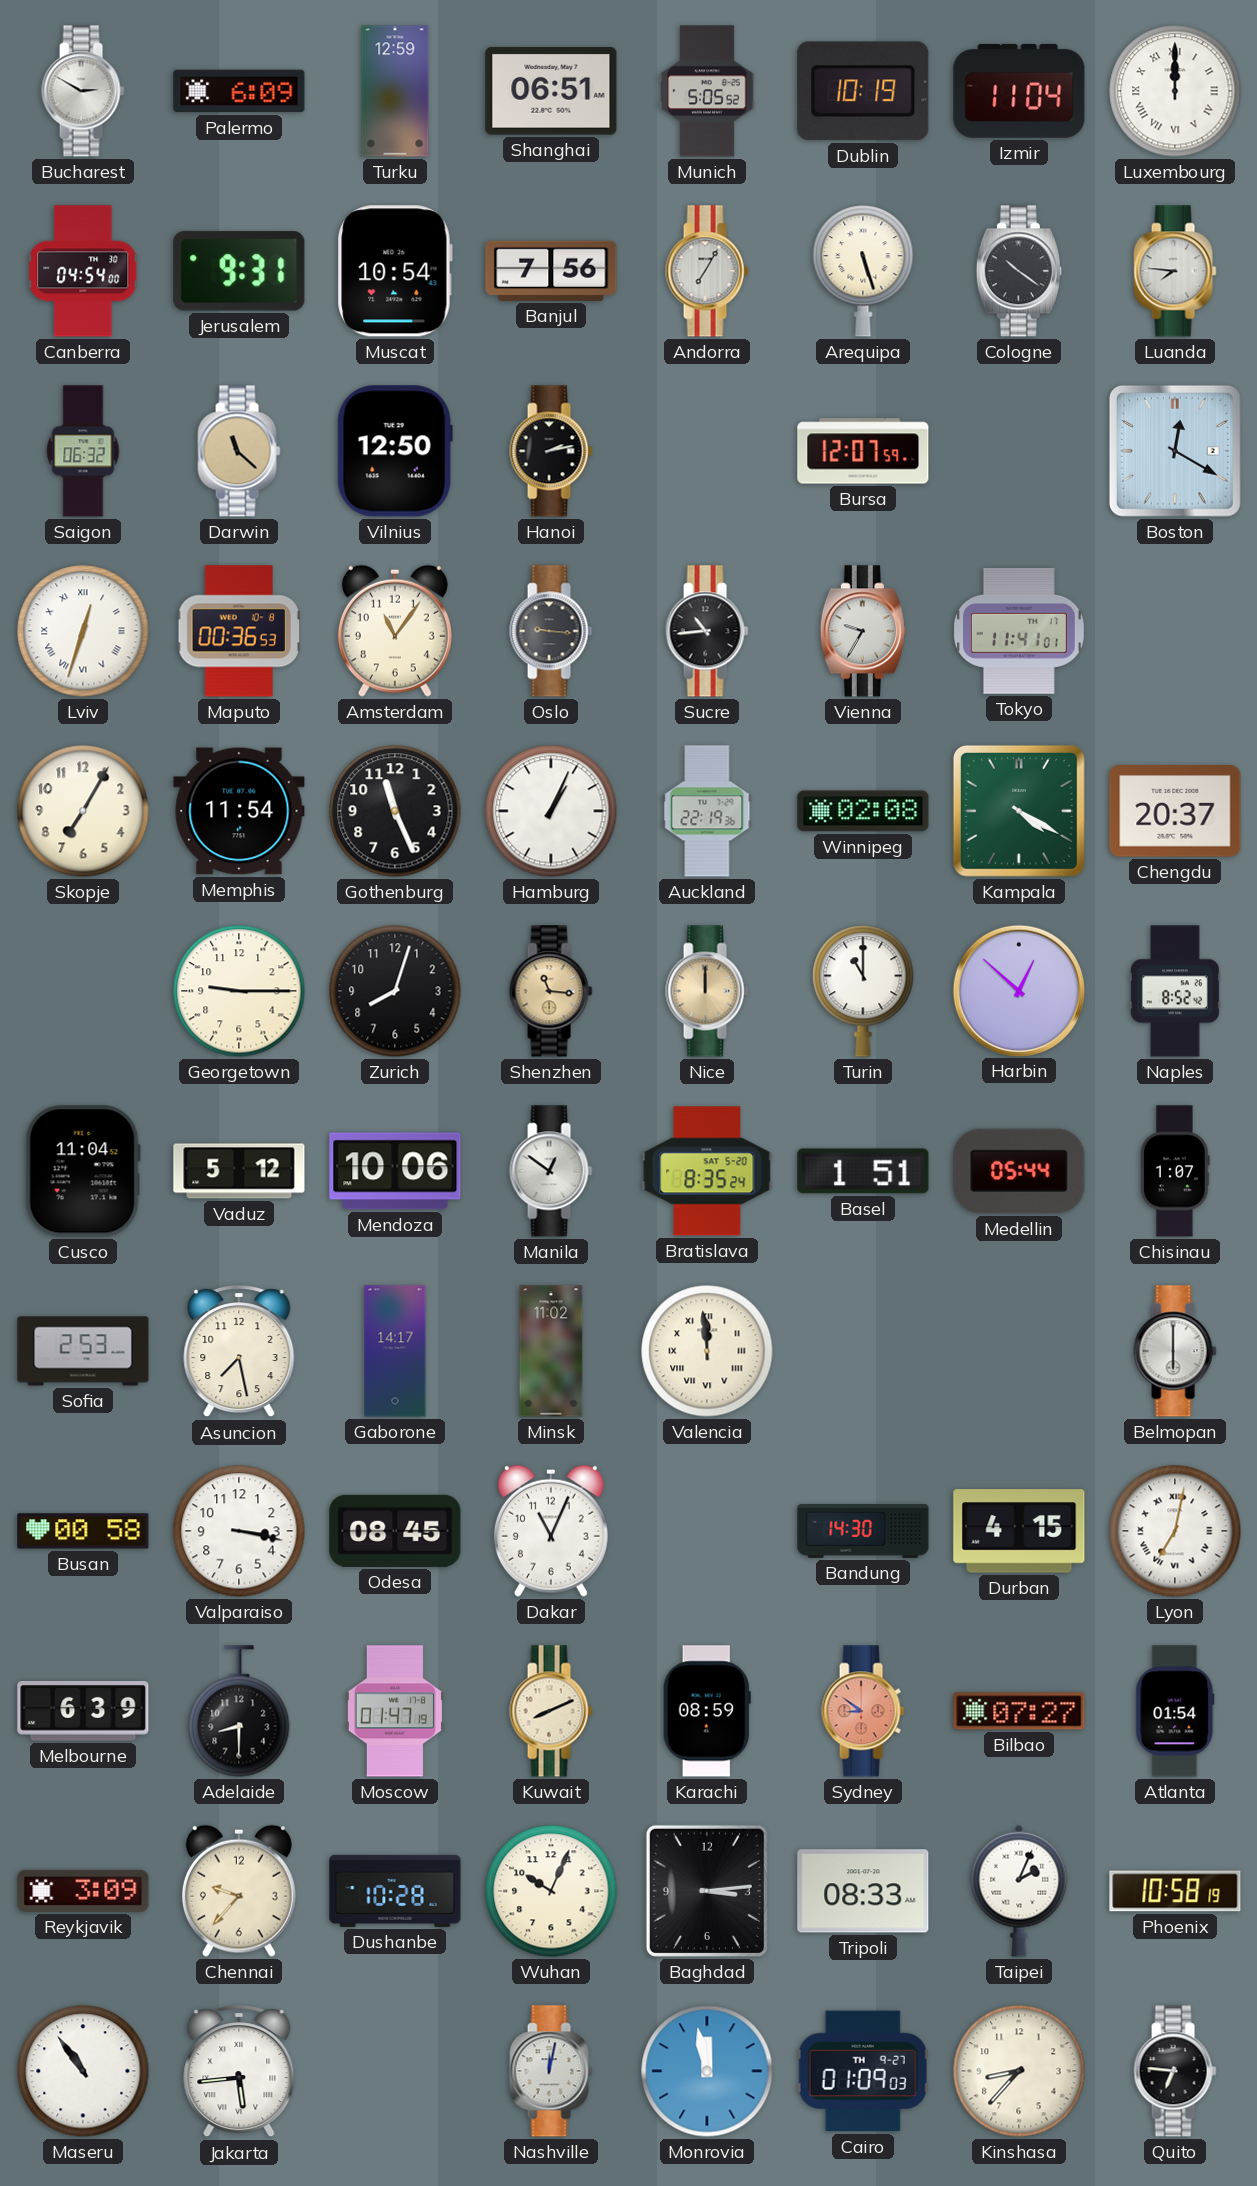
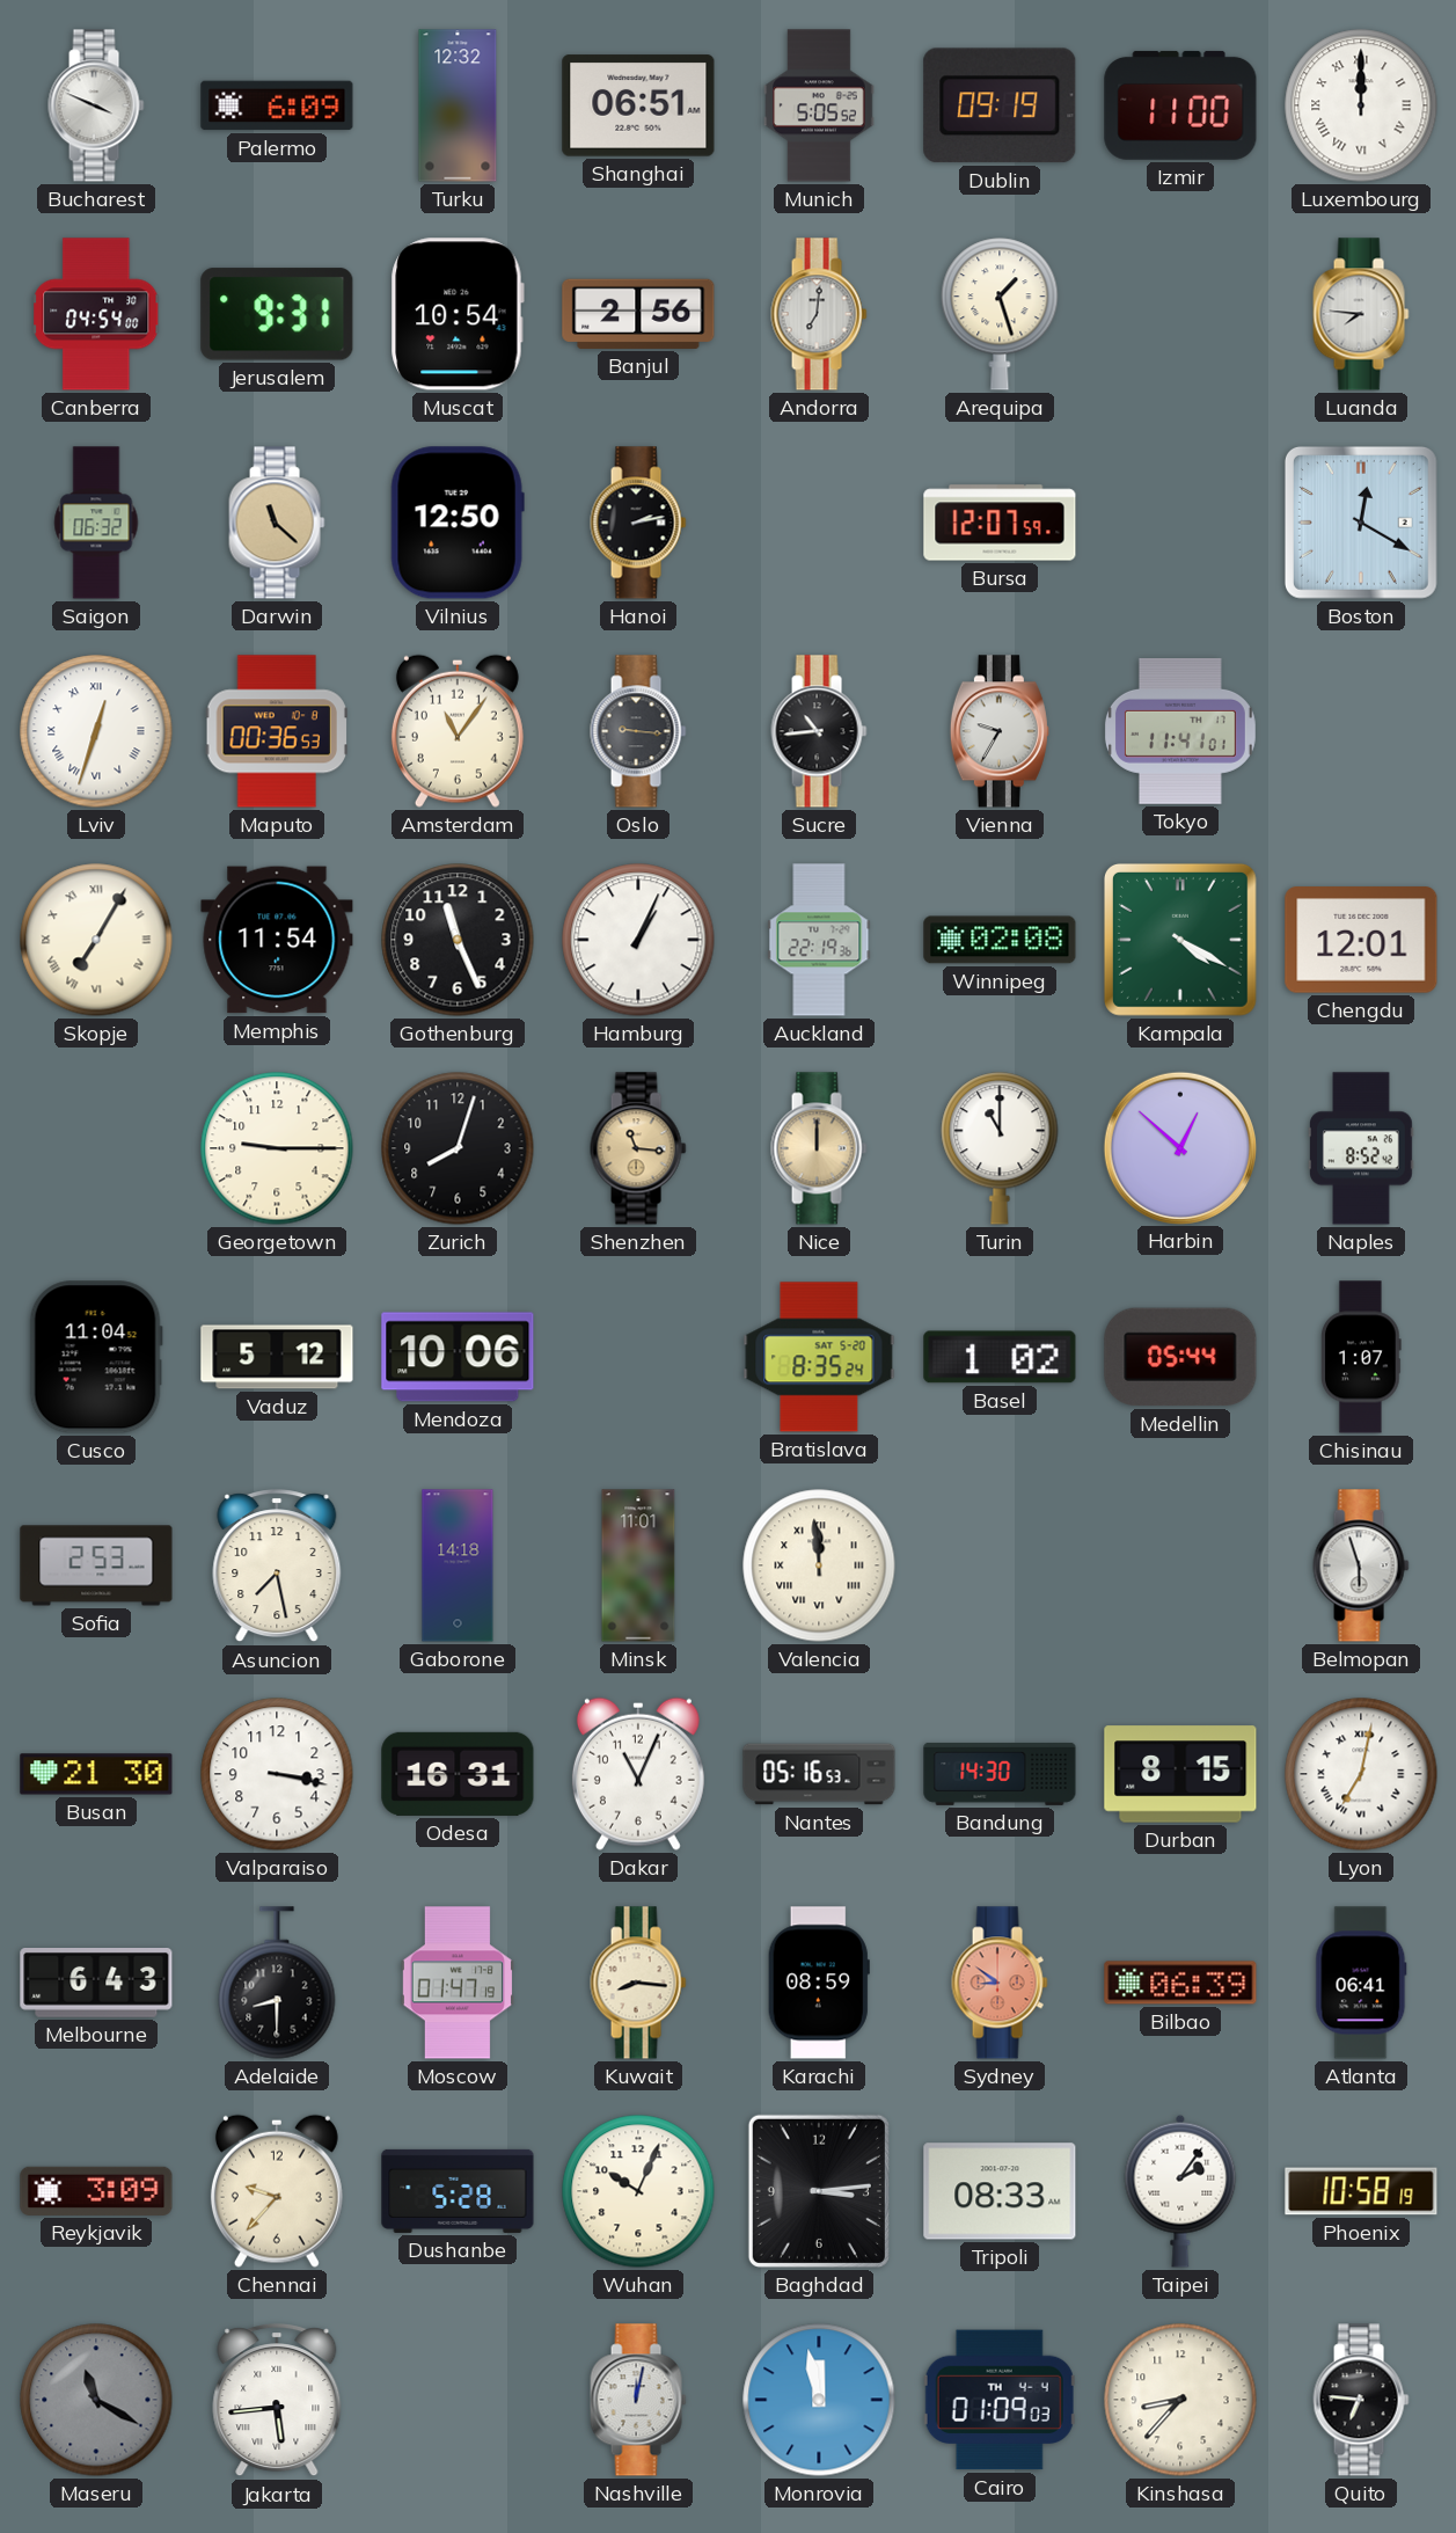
Bucharest: 2:50 -> 3:49
Turku: 12:59 -> 12:32
Dublin: 10:19 -> 09:19
Izmir: 11:04 -> 11:00
Banjul: 7:56 -> 2:56
Andorra: 7:05 -> 7:01
Arequipa: 5:27 -> 1:27
Cologne: 10:21 -> none
Skopje numerals: Arabic -> Roman
Chengdu: 20:37 -> 12:01
Manila: 12:51 -> none
Basel: 1:51 -> 1:02
Gaborone: 14:17 -> 14:18
Minsk: 11:02 -> 11:01
Belmopan: 6:00 -> 5:57
Busan: 00:58 -> 21:30
Odesa: 08:45 -> 16:31
Nantes: none -> 05:16
Durban: 4:15 -> 8:15
Melbourne: 6:39 -> 6:43
Kuwait: 8:11 -> 8:16
Bilbao: 07:27 -> 06:39
Atlanta: 01:54 -> 06:41
Dushanbe: 10:28 -> 5:28
Taipei: 2:04 -> 2:06
Maseru: 10:54 -> 11:20
Maseru dial: white -> grey
Cairo date: TH 9-27 -> TH 4-4
